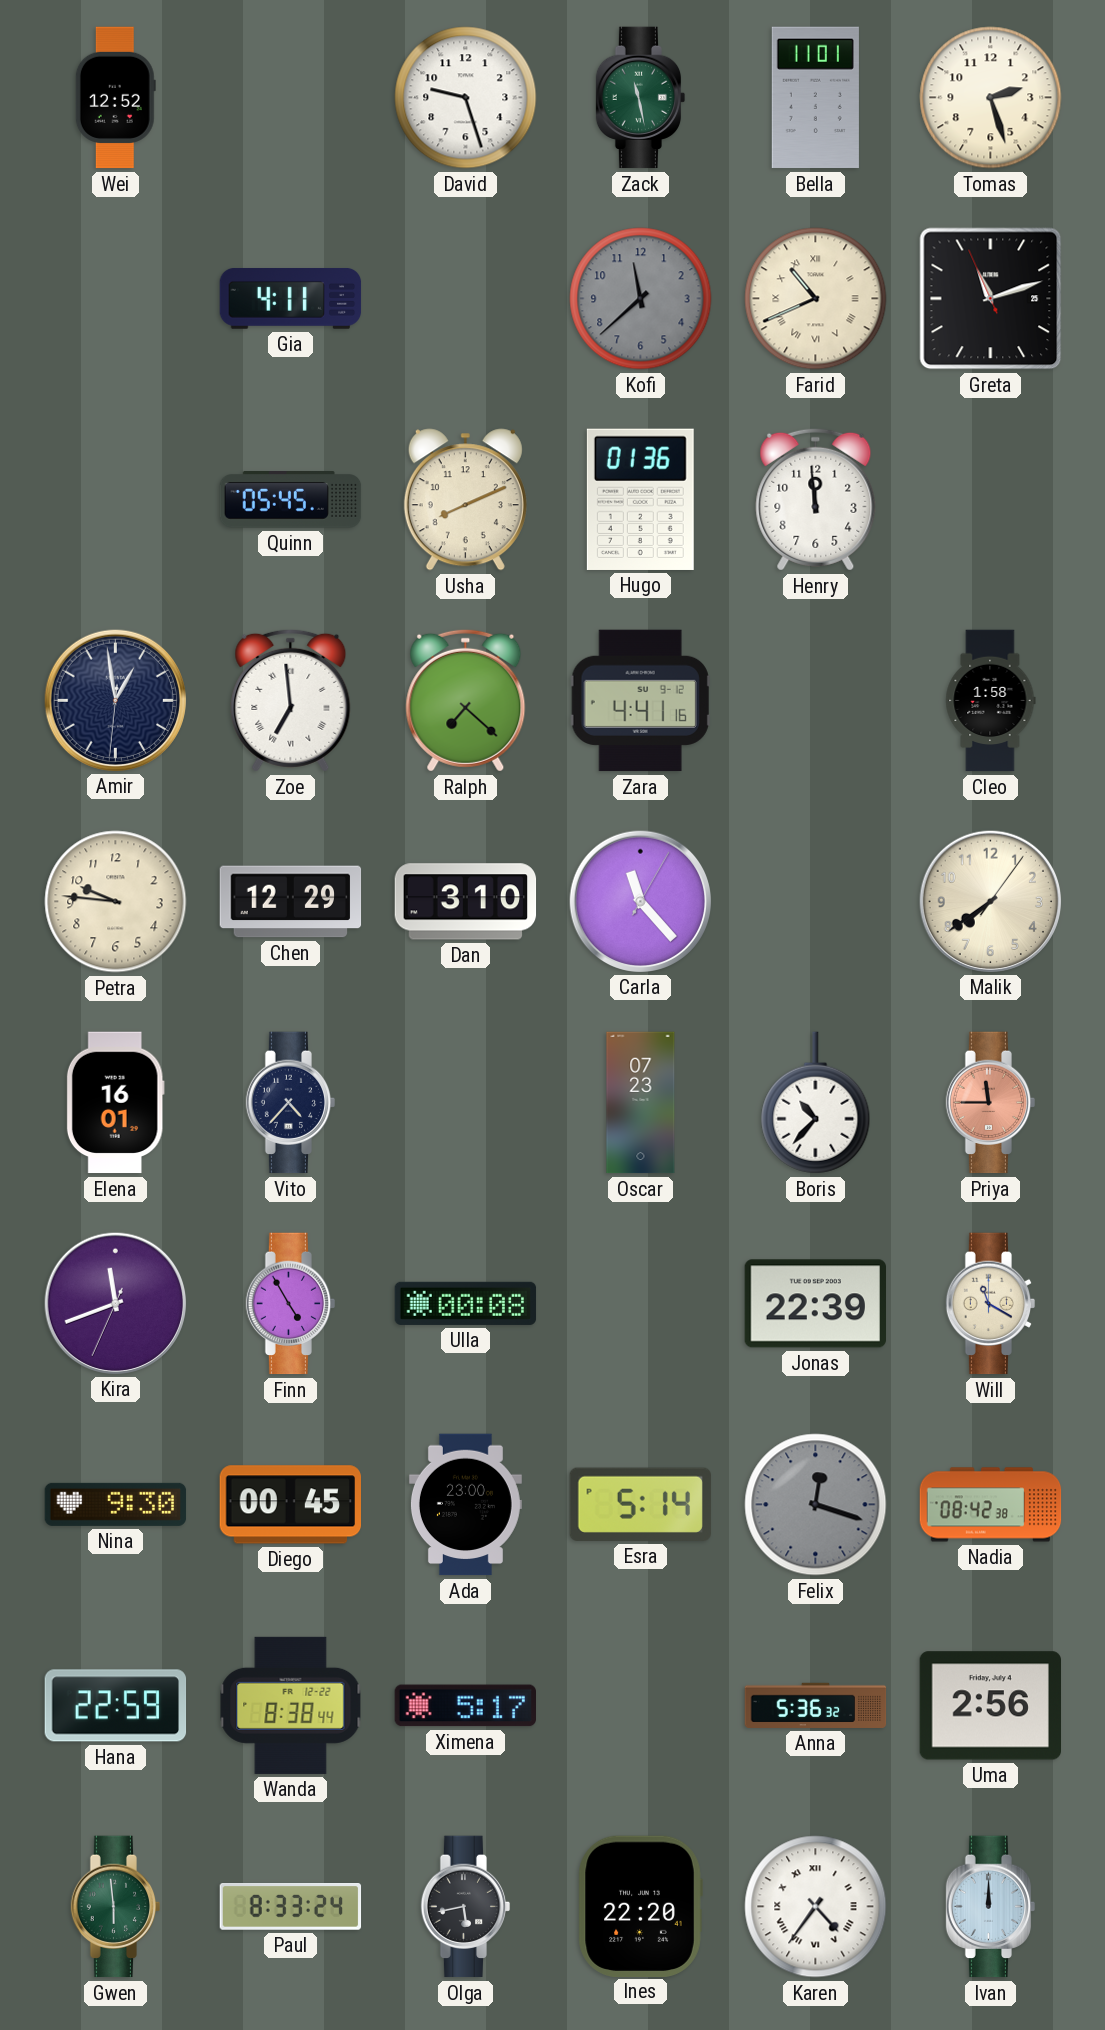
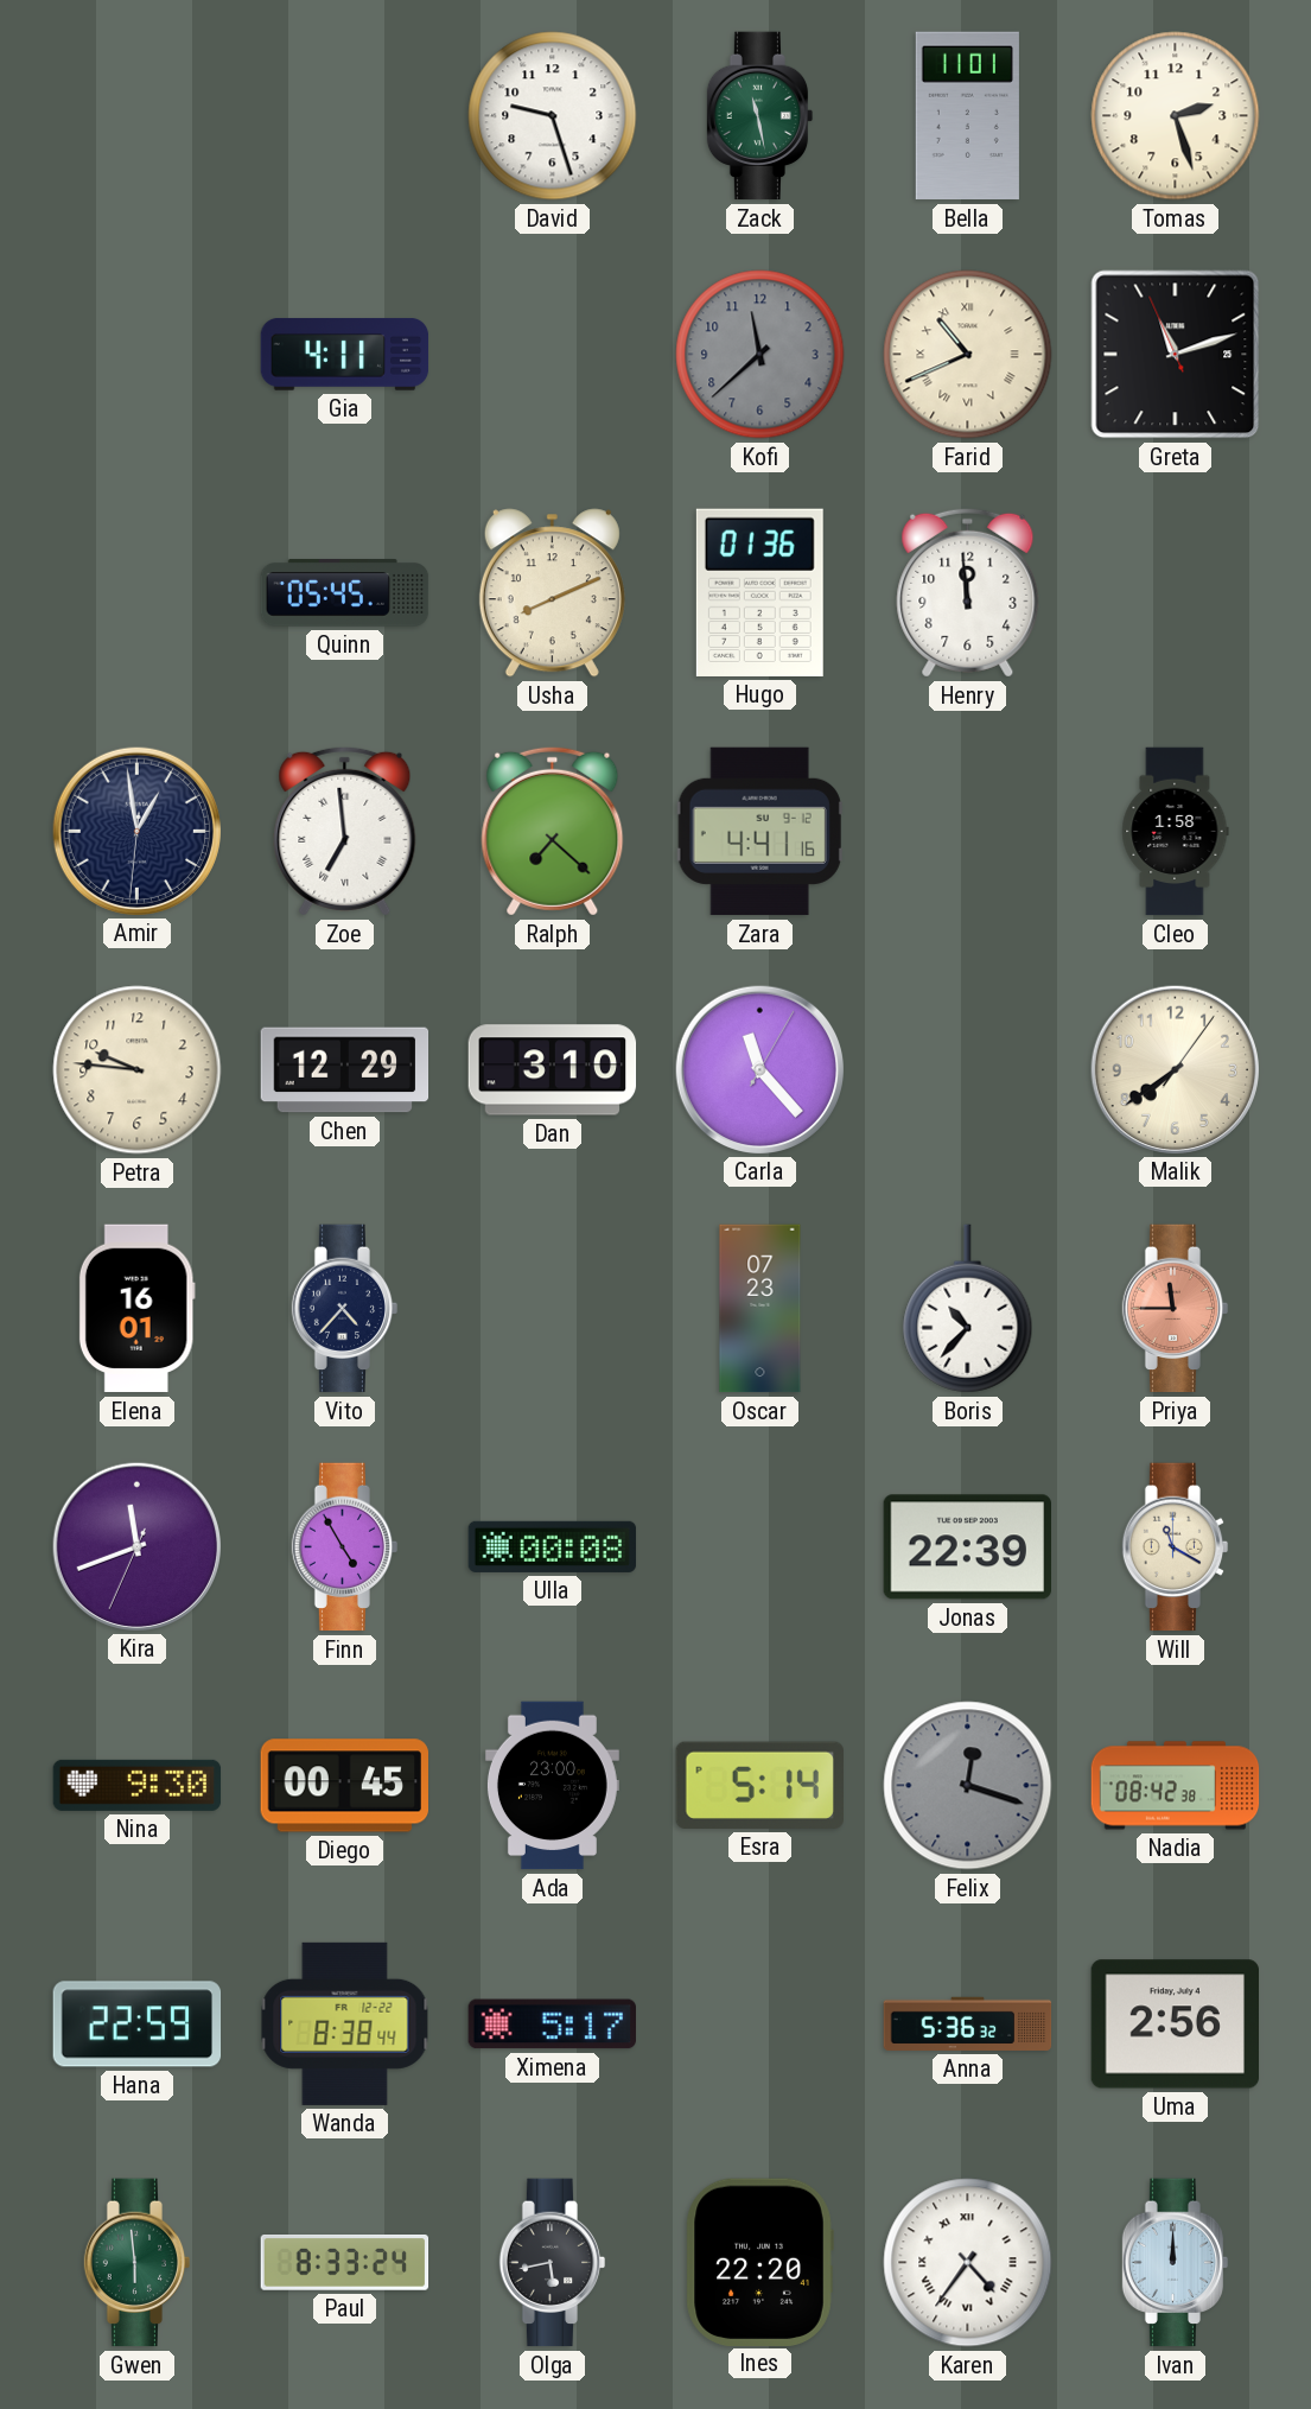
Wei: 12:52 -> none
